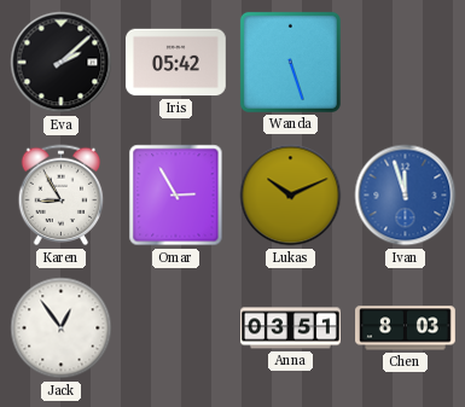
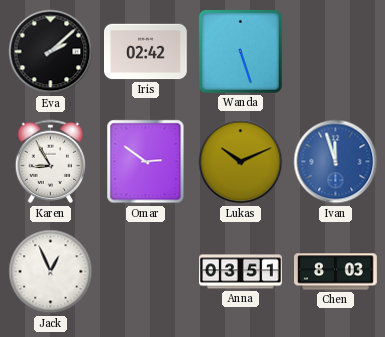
Iris: 05:42 -> 02:42
Omar: 2:55 -> 2:51
Jack: 12:54 -> 12:56
